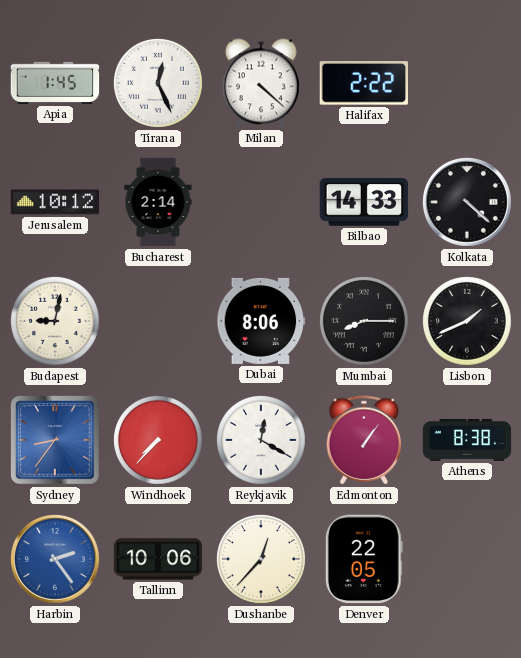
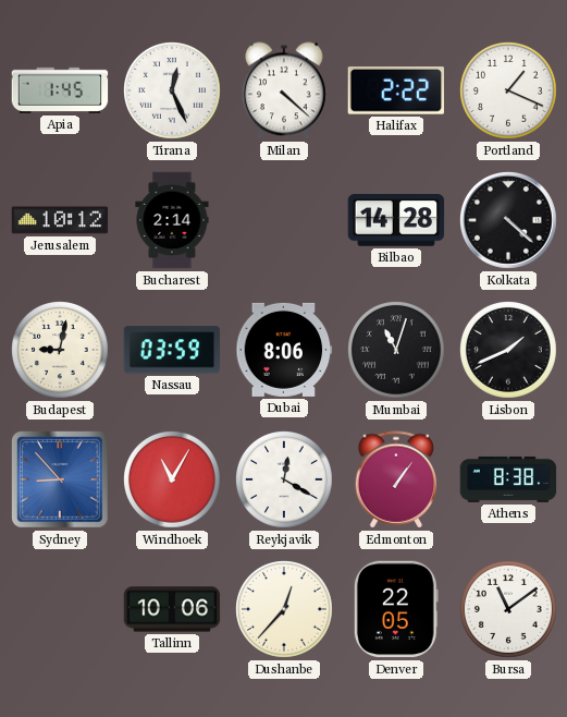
Portland: none -> 1:19
Bilbao: 14:33 -> 14:28
Nassau: none -> 03:59
Mumbai: 8:15 -> 11:03
Sydney: 8:36 -> 8:53
Windhoek: 7:37 -> 11:05
Harbin: 2:24 -> none
Bursa: none -> 11:09
